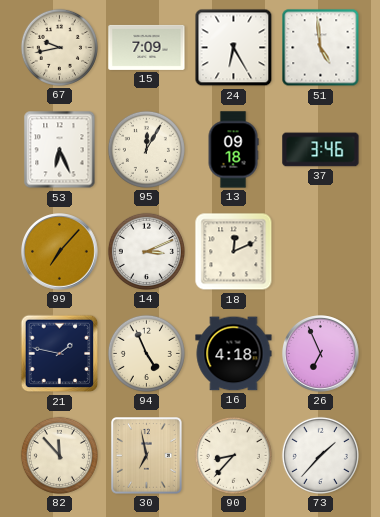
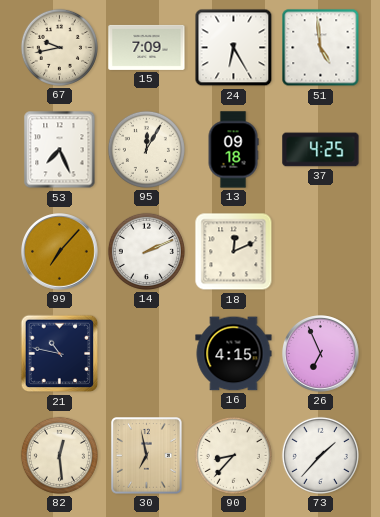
53: 6:26 -> 7:26
37: 3:46 -> 4:25
14: 3:11 -> 2:11
21: 1:47 -> 10:47
94: 4:56 -> none
16: 4:18 -> 4:15
82: 11:53 -> 12:29
